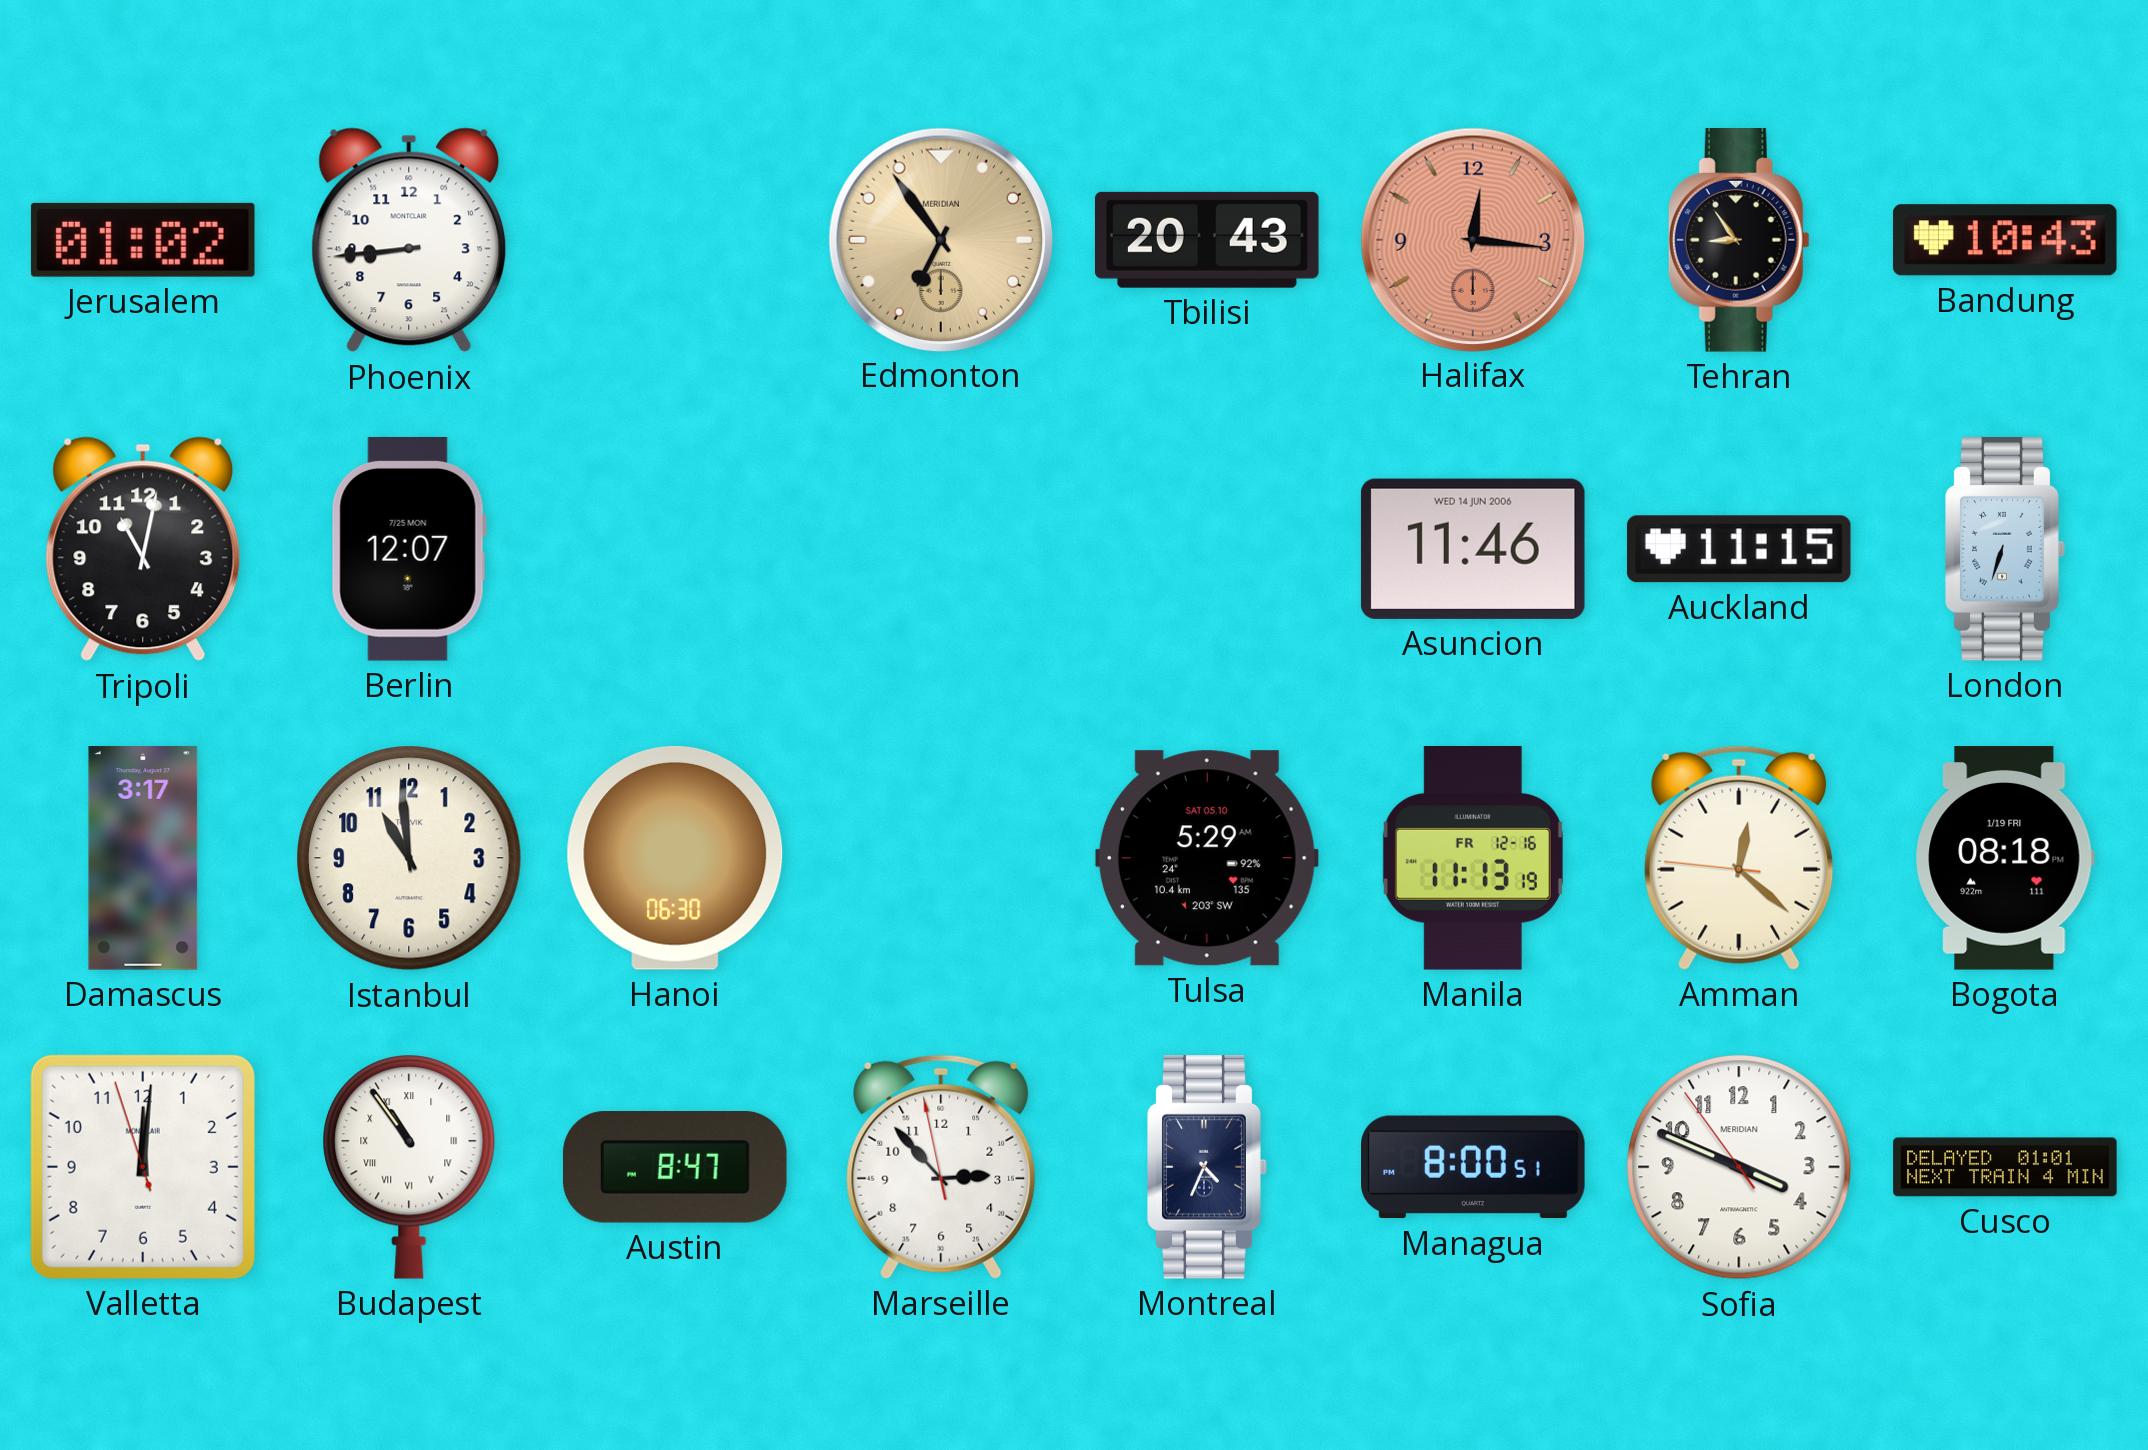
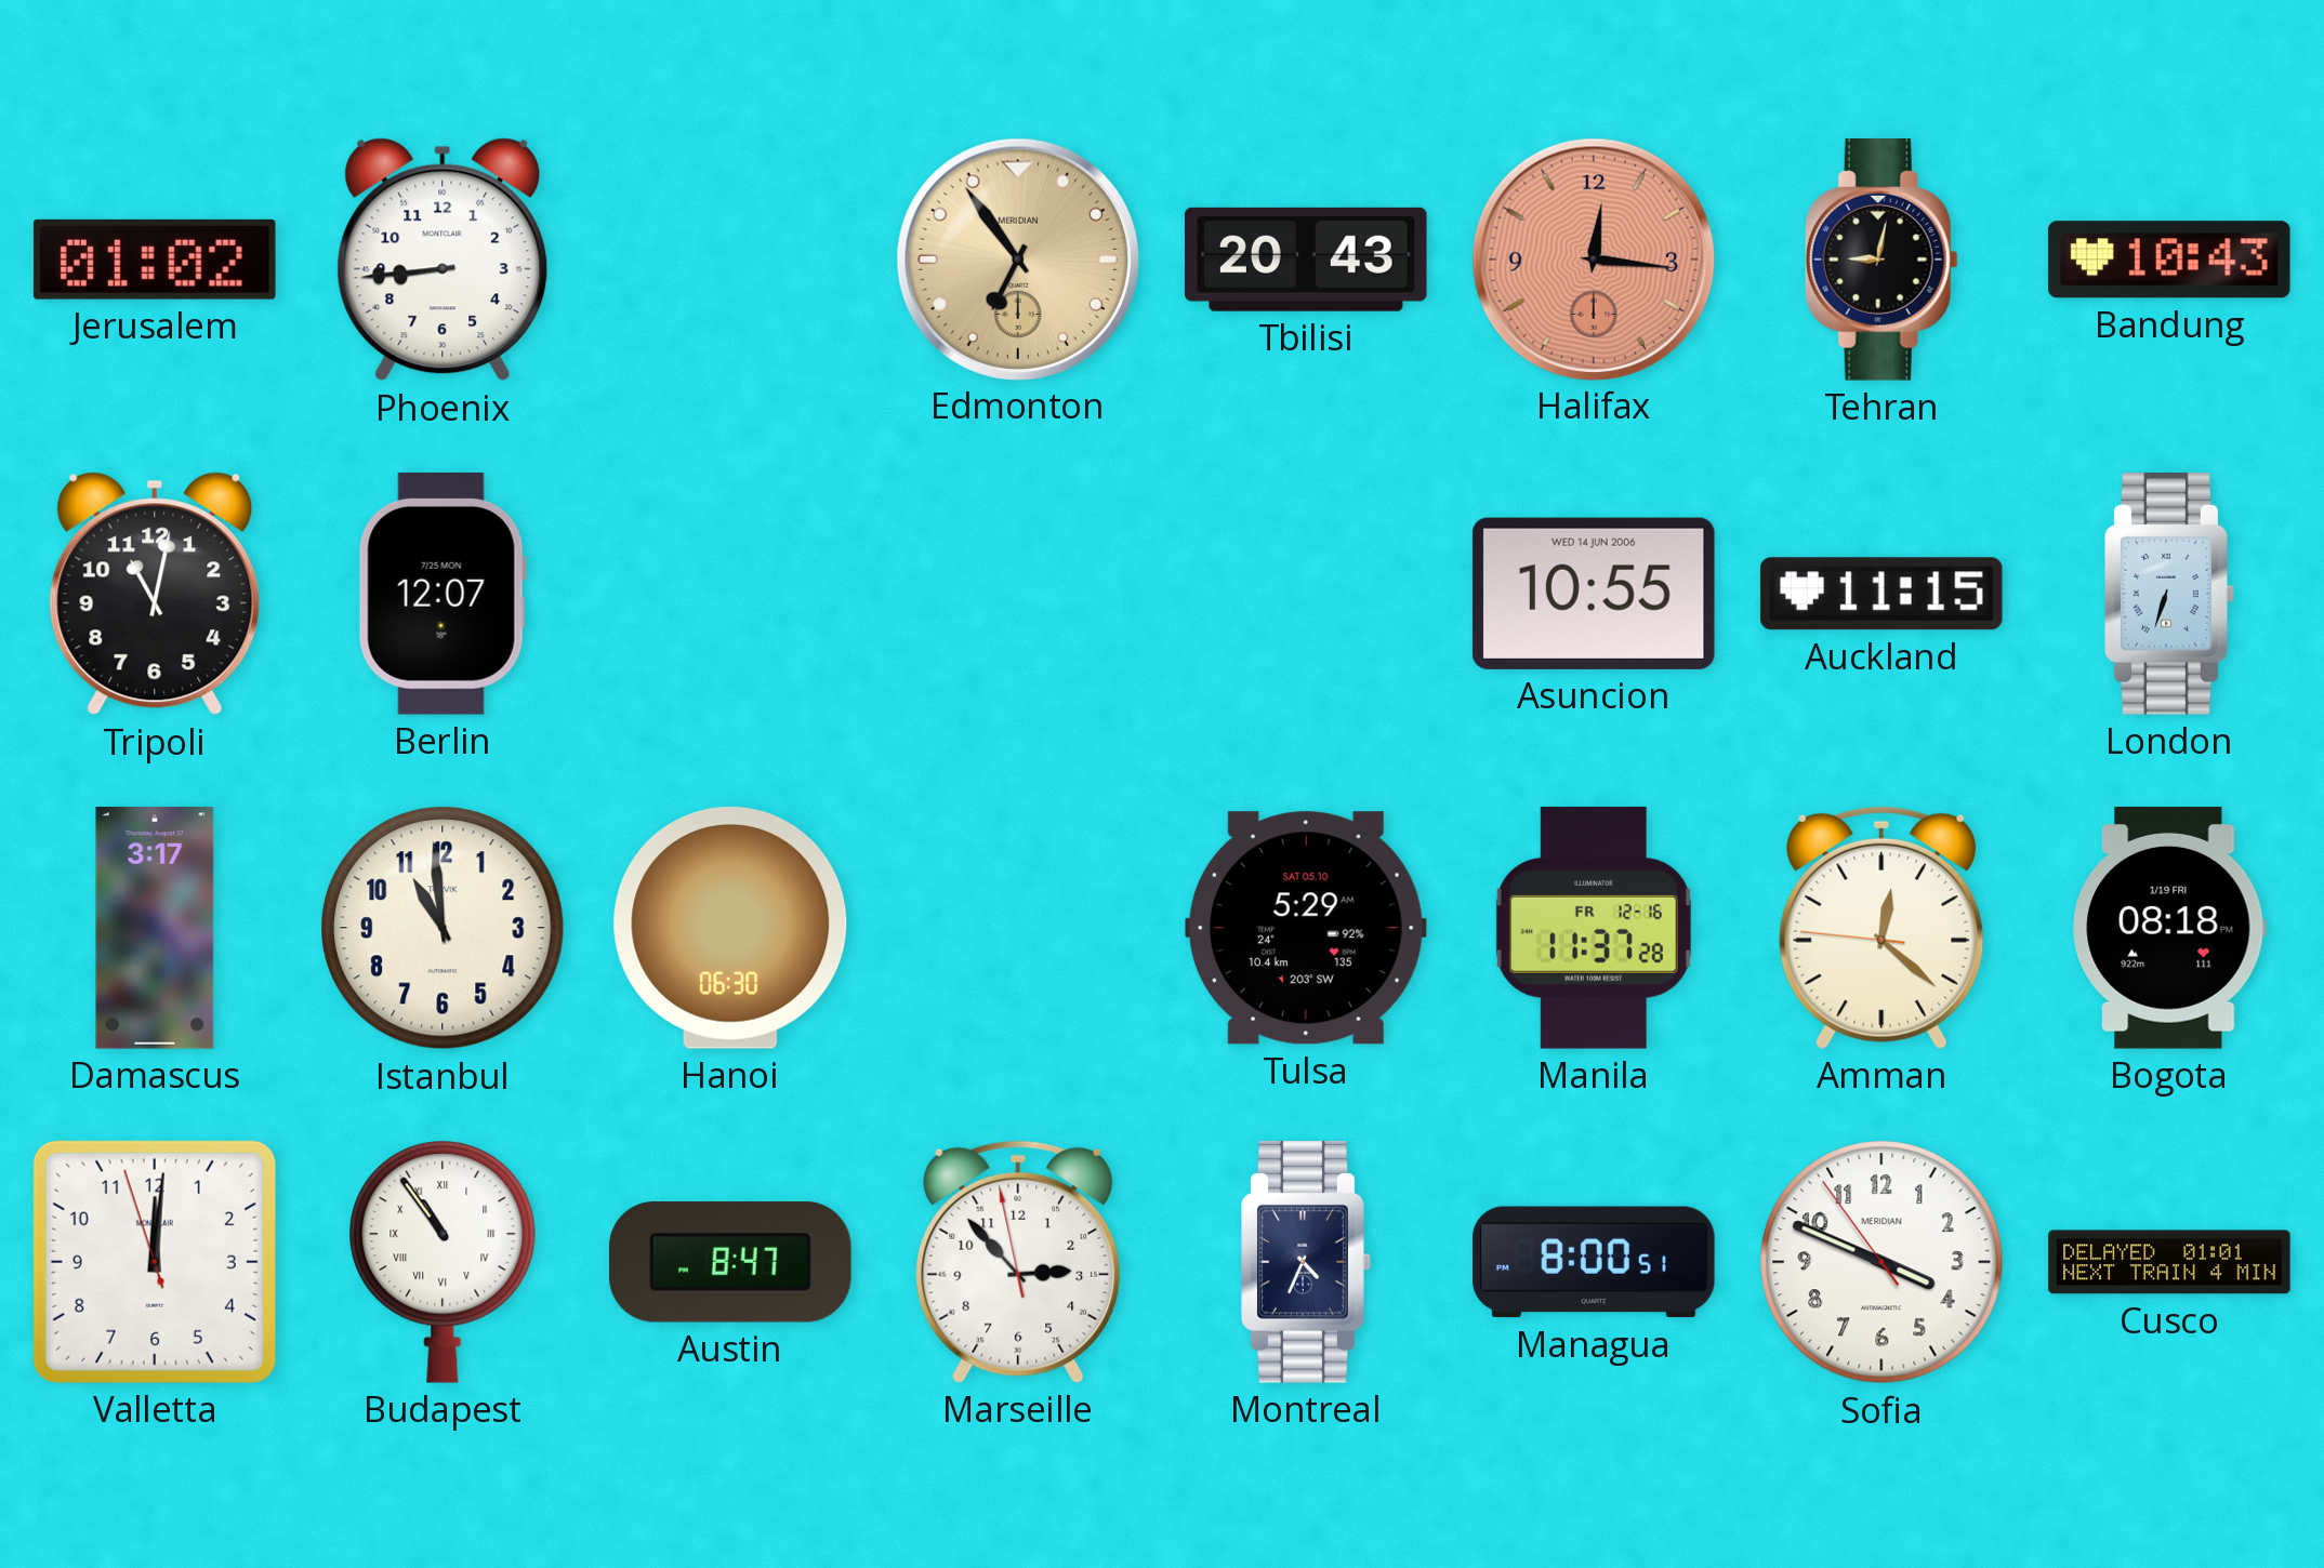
Tehran: 8:54 -> 9:02
Asuncion: 11:46 -> 10:55
Manila: 11:13 -> 11:37
